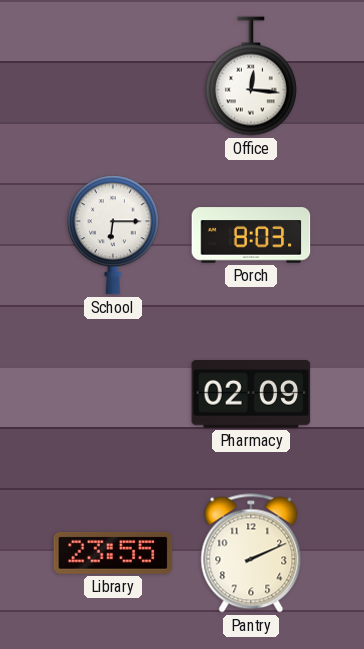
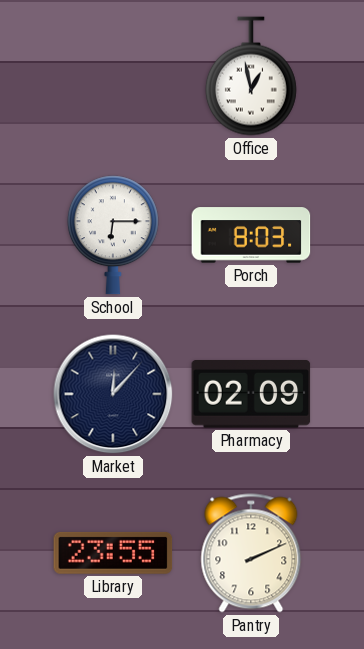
Office: 12:16 -> 12:58
Market: none -> 12:07
